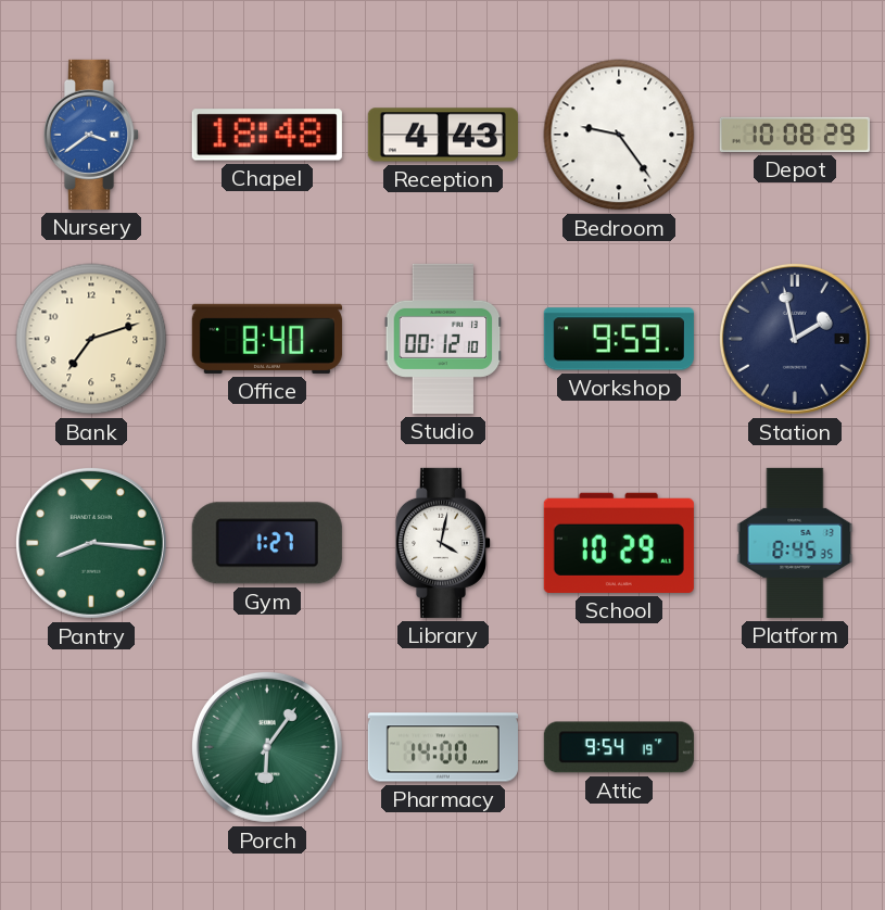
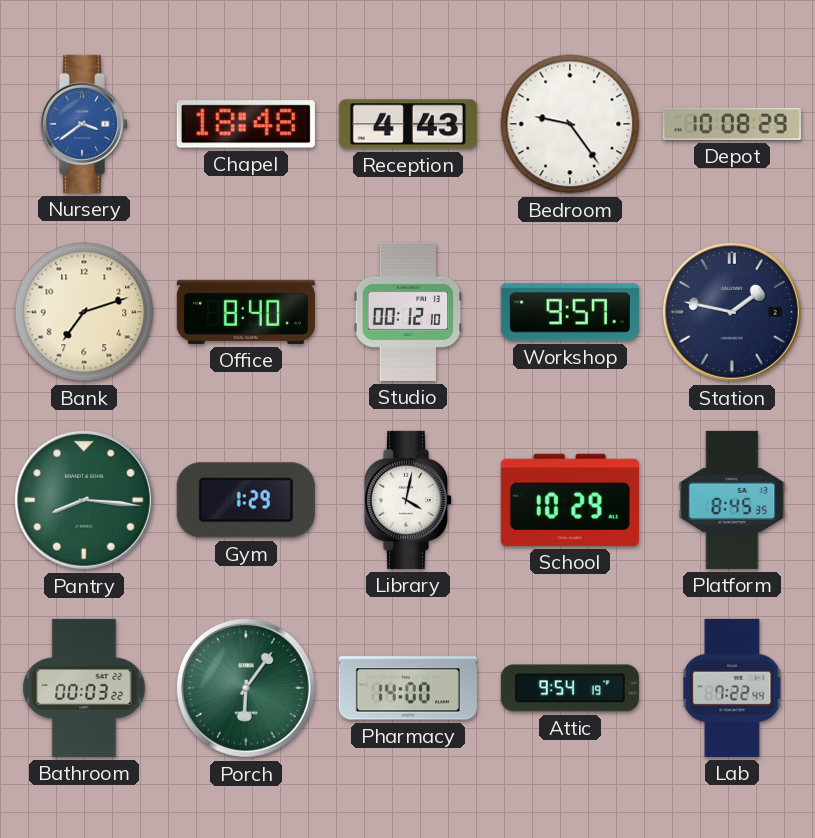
Workshop: 9:59 -> 9:57
Station: 1:58 -> 1:47
Gym: 1:27 -> 1:29
Bathroom: none -> 00:03
Lab: none -> 7:22
